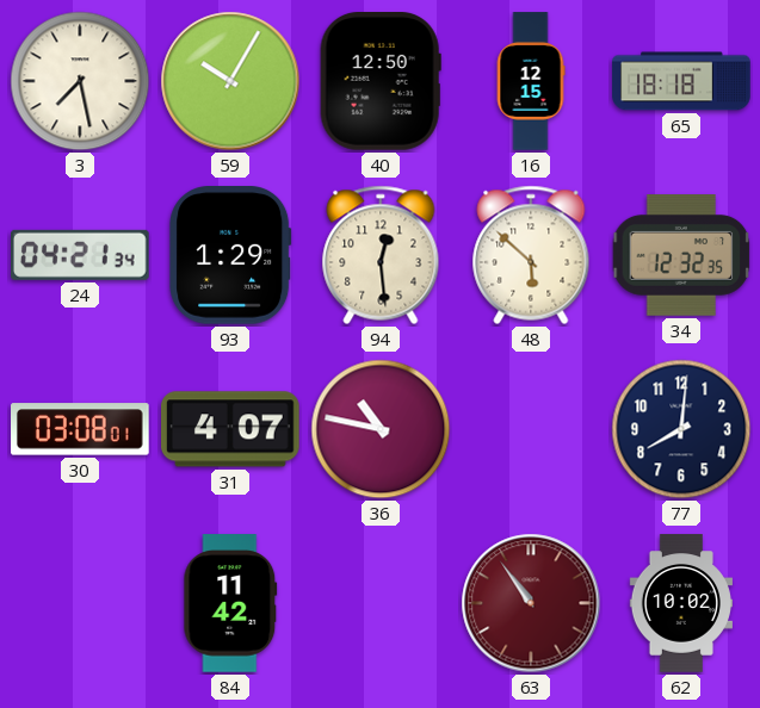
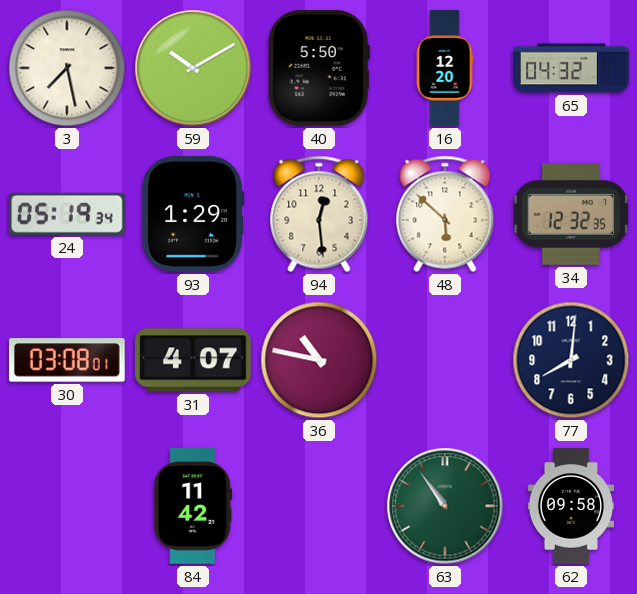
59: 10:05 -> 10:10
40: 12:50 -> 5:50
16: 12:15 -> 12:20
65: 18:18 -> 04:32
24: 04:21 -> 05:19
63 dial: burgundy -> green
62: 10:02 -> 09:58
